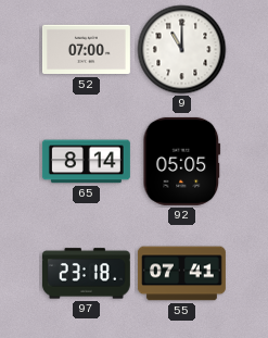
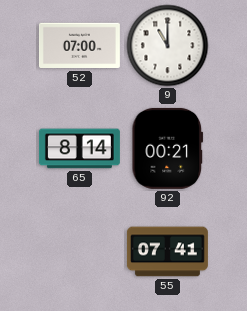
92: 05:05 -> 00:21
97: 23:18 -> none
